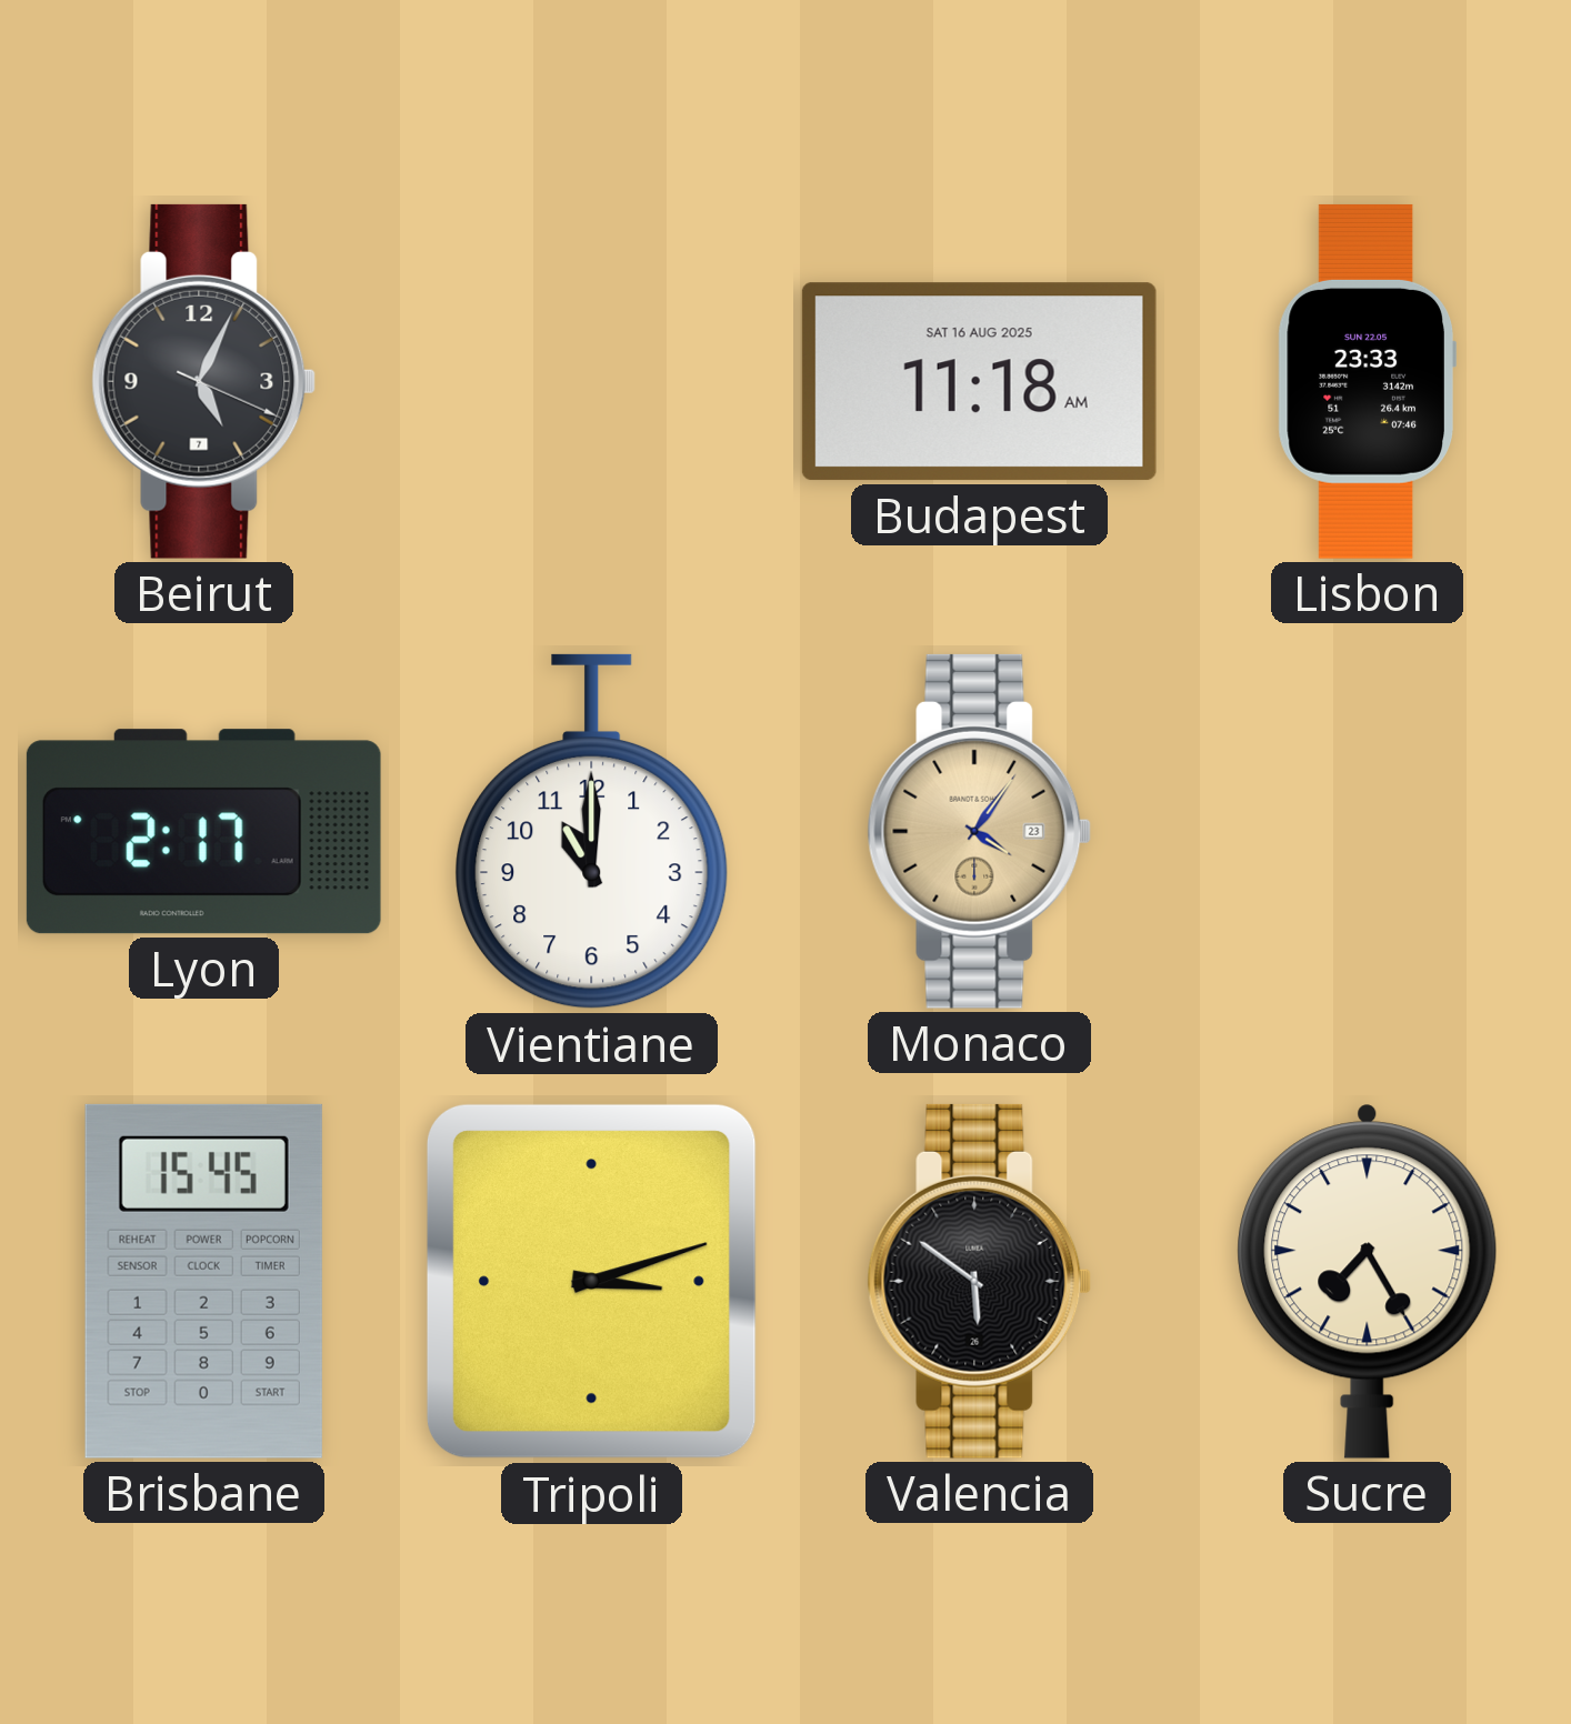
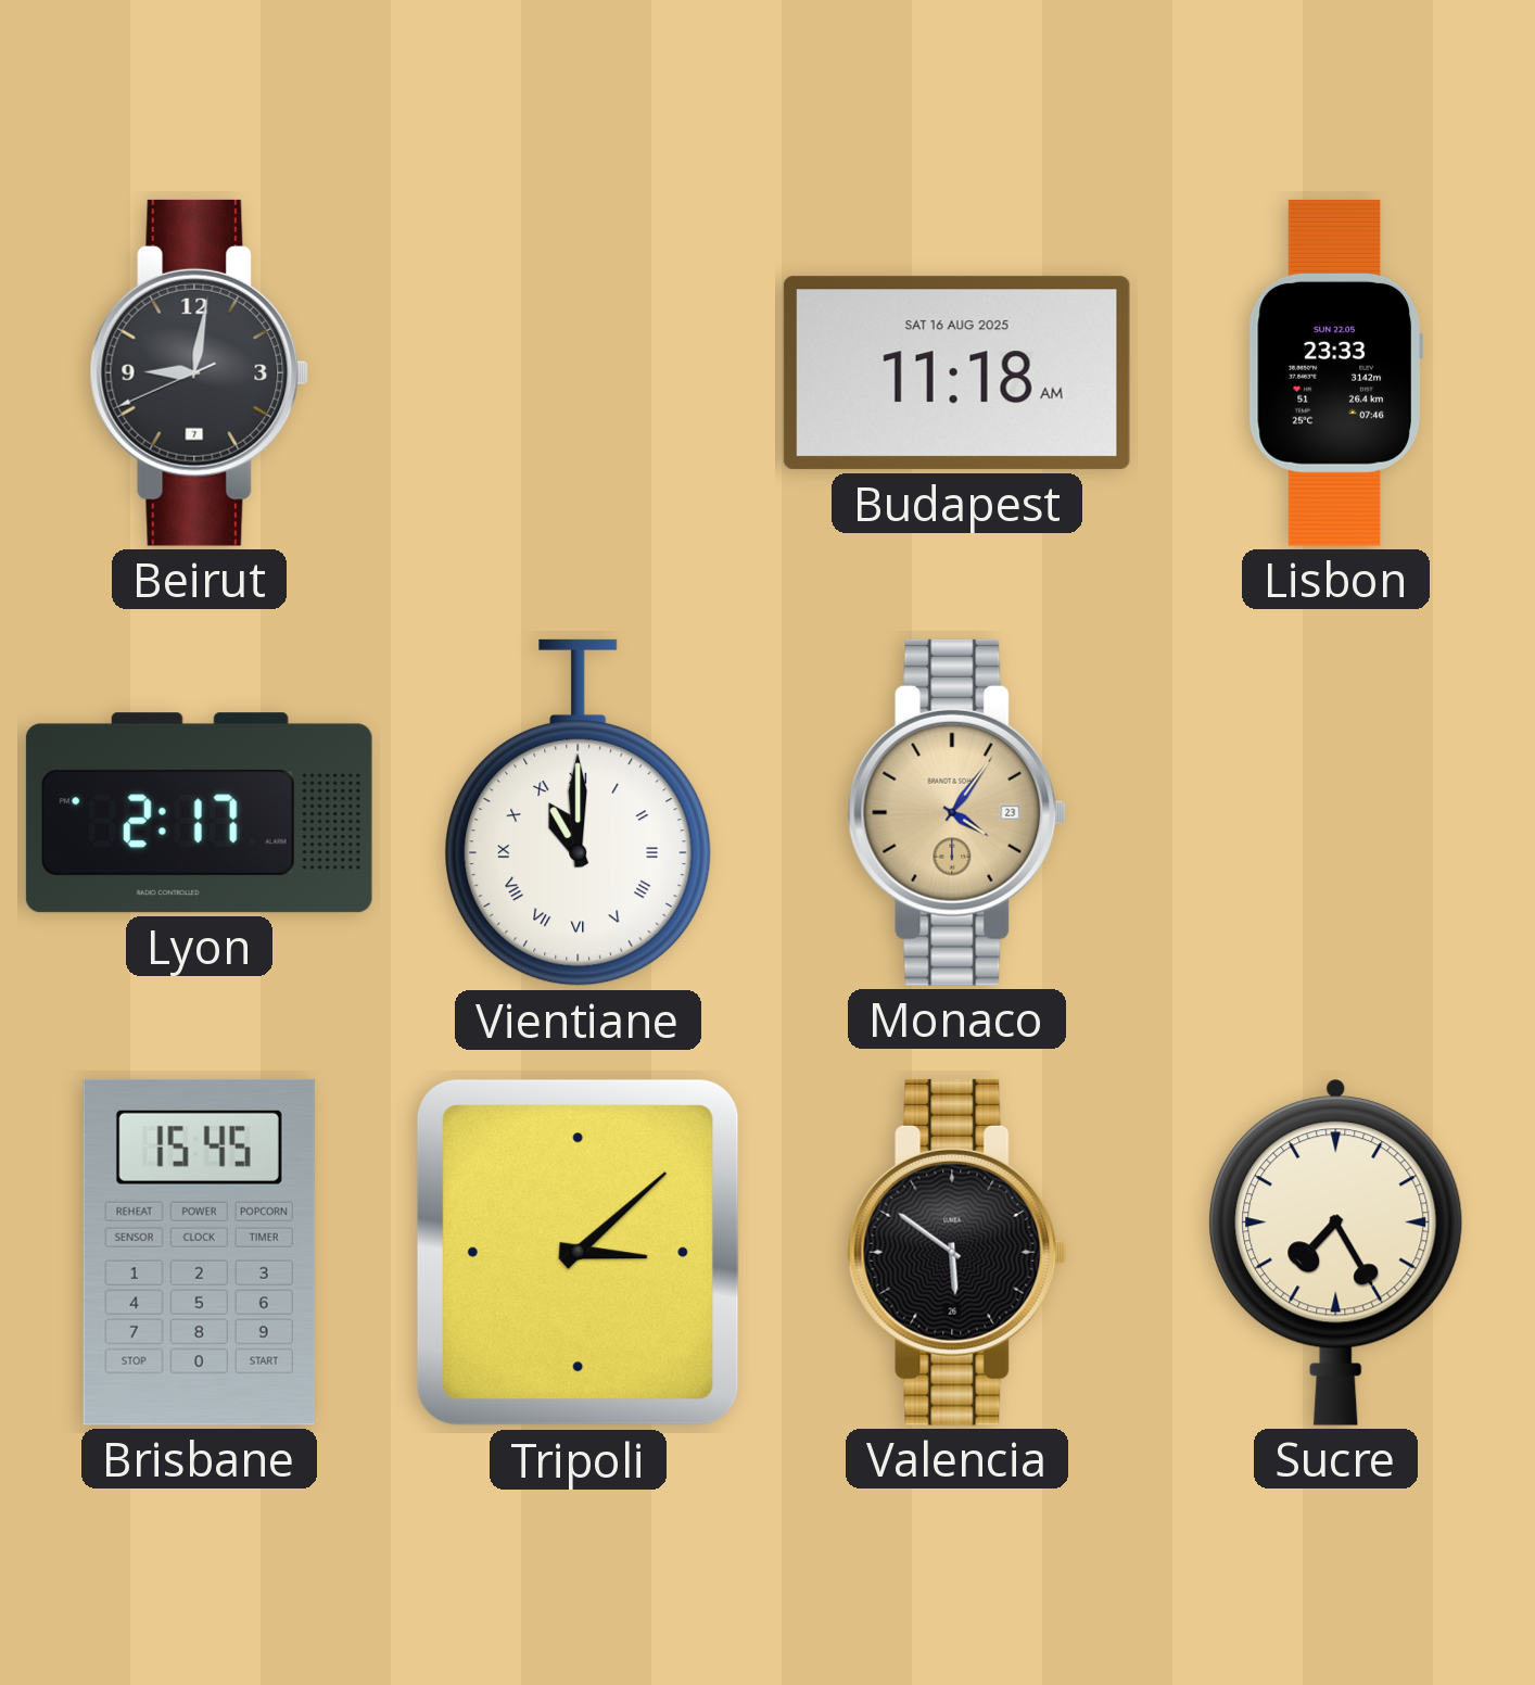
Beirut: 5:04 -> 9:01
Vientiane numerals: Arabic -> Roman
Tripoli: 3:12 -> 3:08
